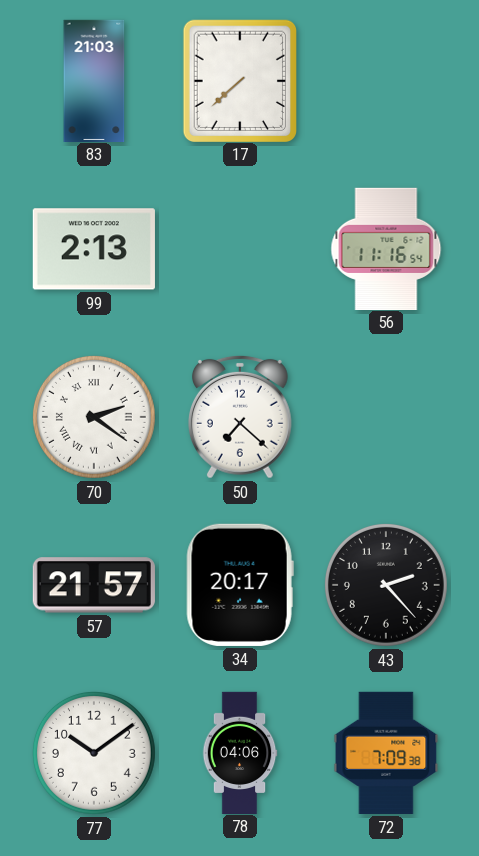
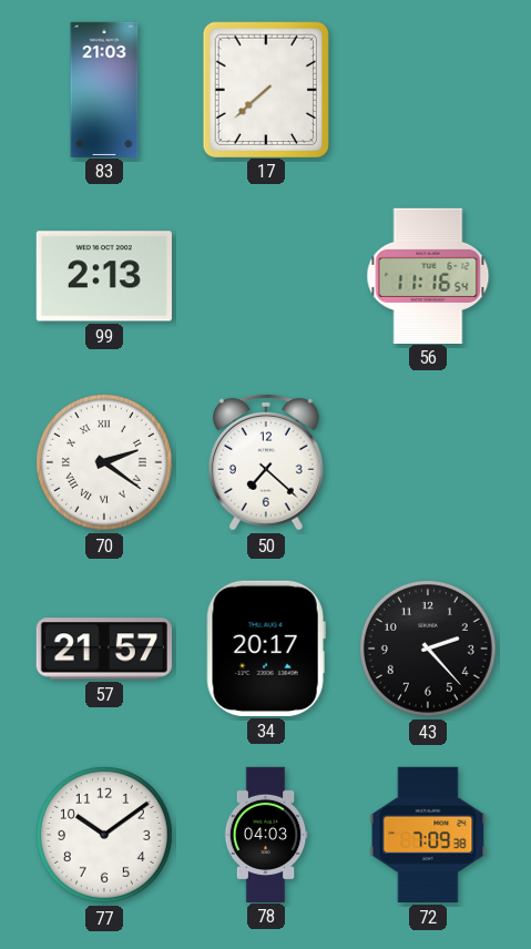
78: 04:06 -> 04:03
